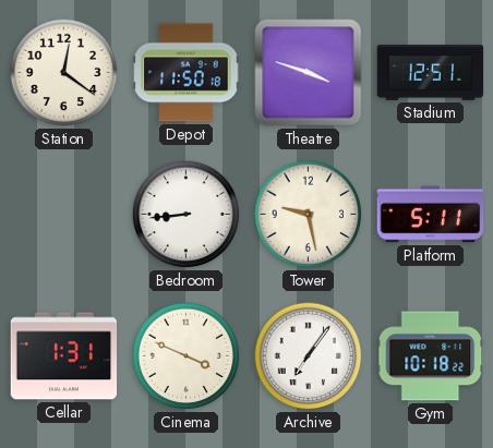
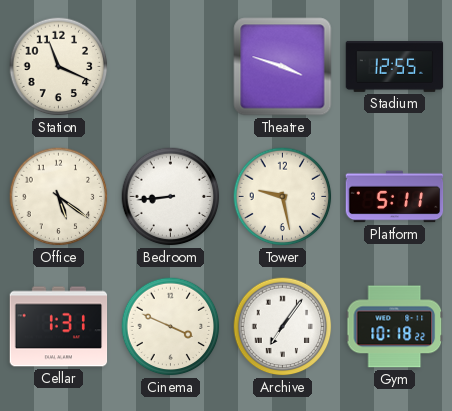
Station: 12:21 -> 11:19
Depot: 11:50 -> none
Stadium: 12:51 -> 12:55
Office: none -> 5:21
